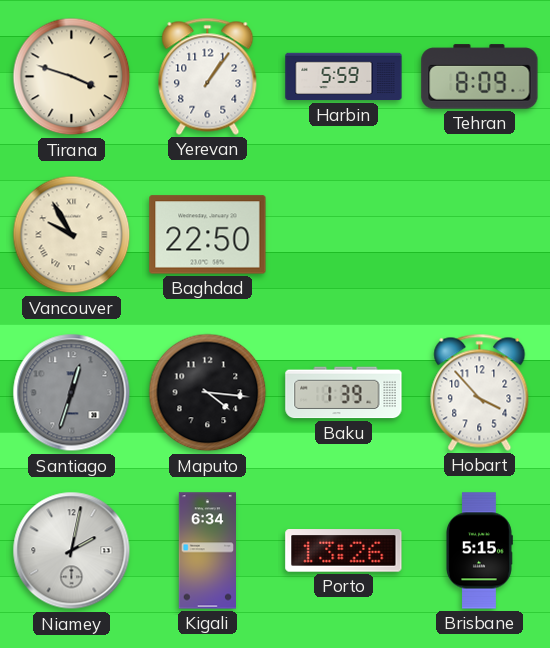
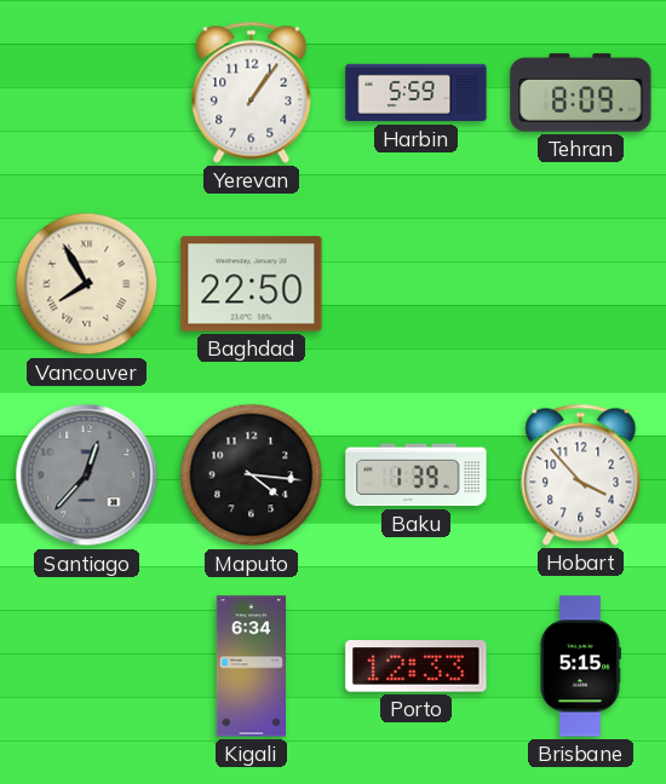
Tirana: 3:48 -> none
Vancouver: 9:55 -> 7:55
Santiago: 12:33 -> 12:37
Niamey: 2:02 -> none
Porto: 13:26 -> 12:33
